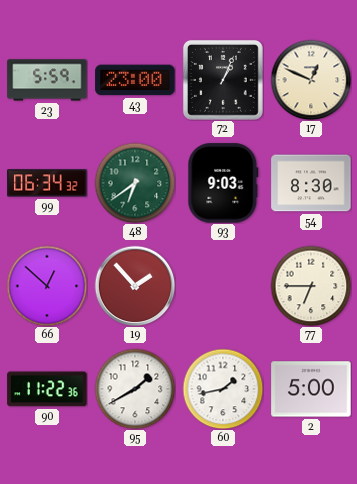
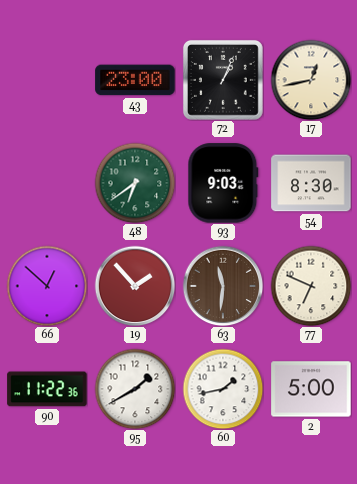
23: 5:59 -> none
17: 12:49 -> 12:43
99: 06:34 -> none
63: none -> 11:31
77: 6:45 -> 6:49
